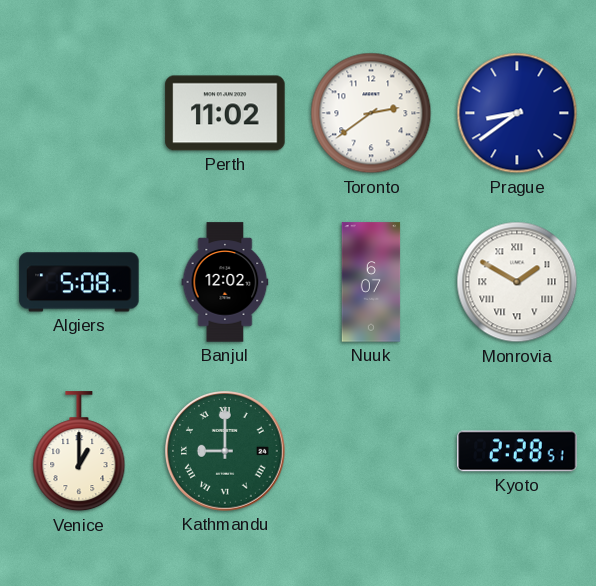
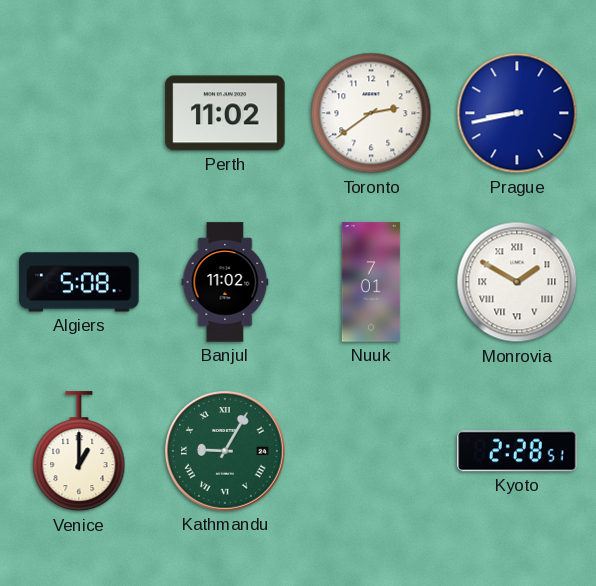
Prague: 8:39 -> 8:43
Banjul: 12:02 -> 11:02
Nuuk: 6:07 -> 7:01
Kathmandu: 9:00 -> 9:05
